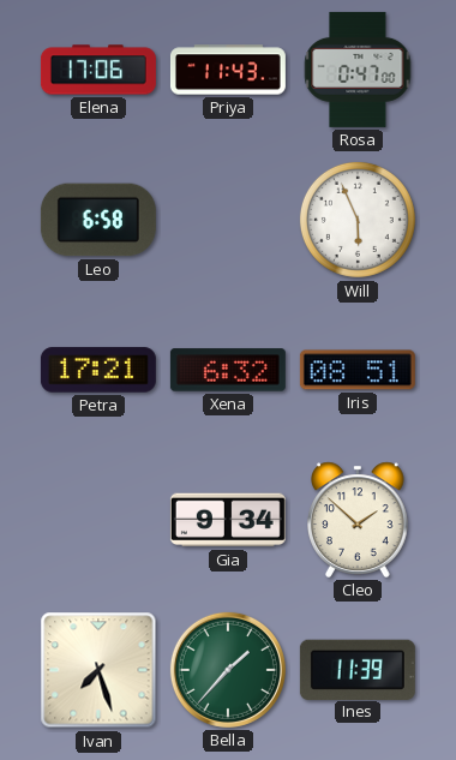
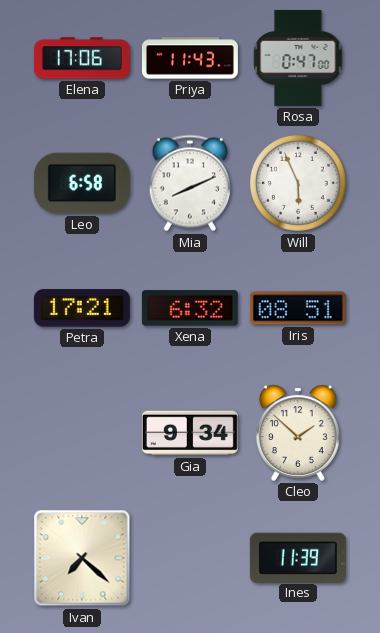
Mia: none -> 8:11
Ivan: 7:27 -> 7:22
Bella: 1:37 -> none
